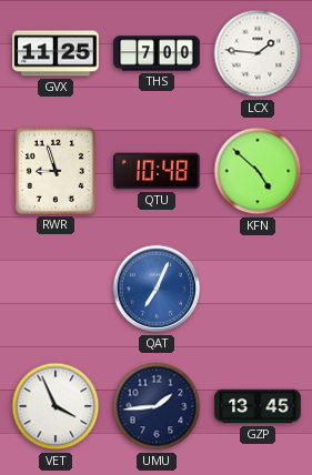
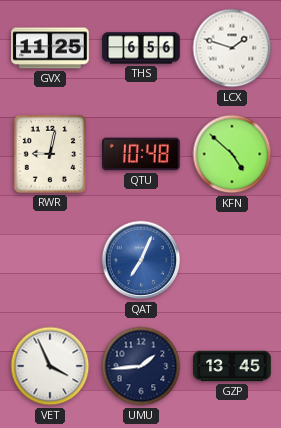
THS: 7:00 -> 6:56
LCX: 1:46 -> 1:48
RWR: 8:57 -> 9:02
